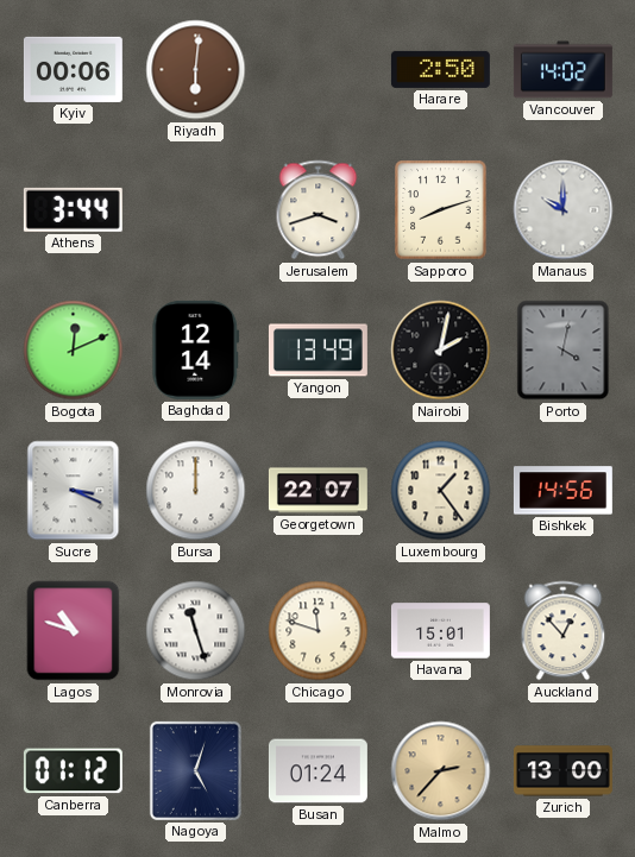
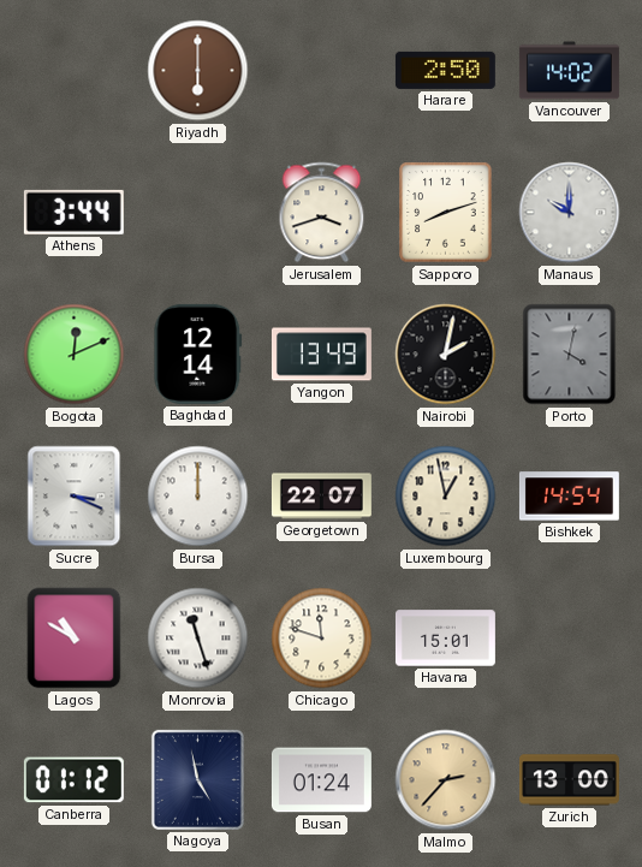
Kyiv: 00:06 -> none
Riyadh: 6:01 -> 6:00
Luxembourg: 1:24 -> 12:58
Bishkek: 14:56 -> 14:54
Lagos: 10:48 -> 10:50
Auckland: 12:53 -> none
Nagoya: 5:03 -> 4:58
